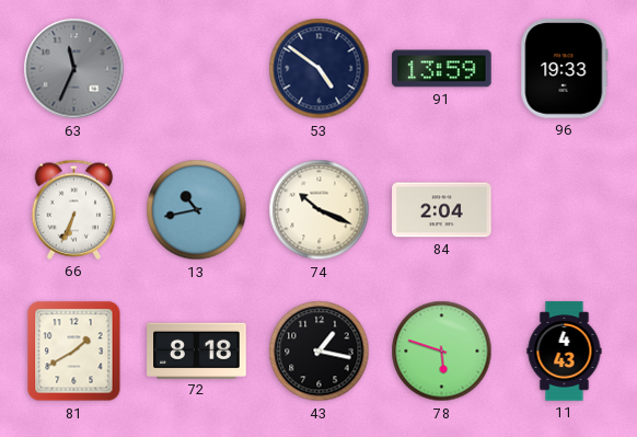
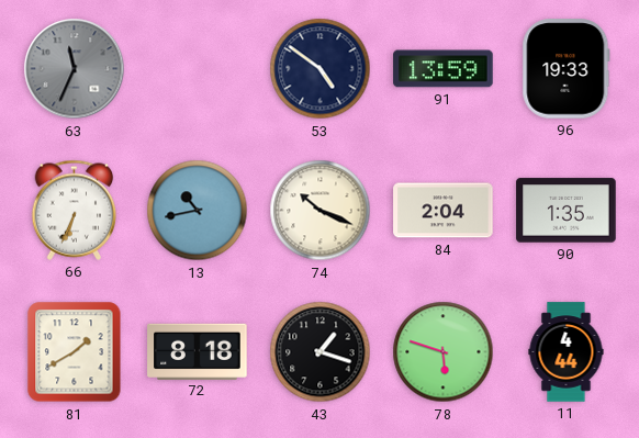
90: none -> 1:35
43: 1:17 -> 1:18
11: 4:43 -> 4:44
